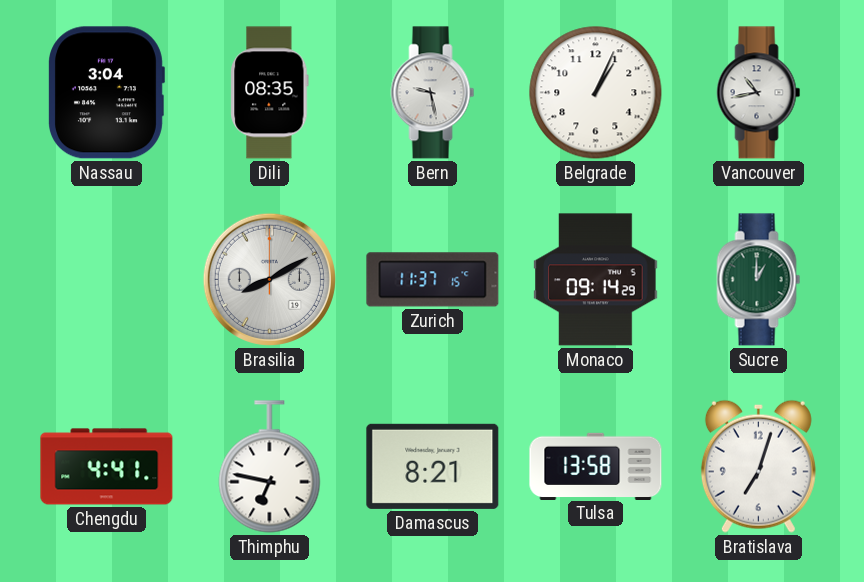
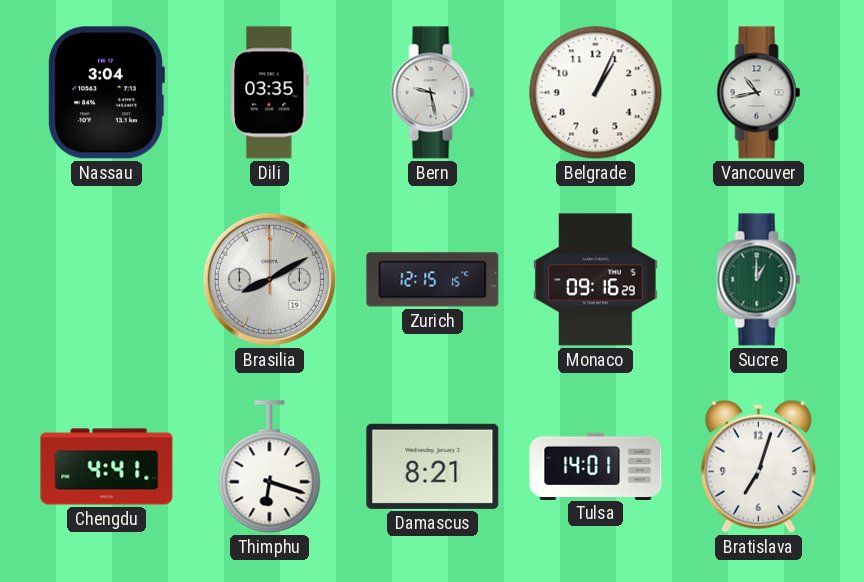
Dili: 08:35 -> 03:35
Zurich: 11:37 -> 12:15
Monaco: 09:14 -> 09:16
Thimphu: 6:47 -> 6:18
Tulsa: 13:58 -> 14:01
